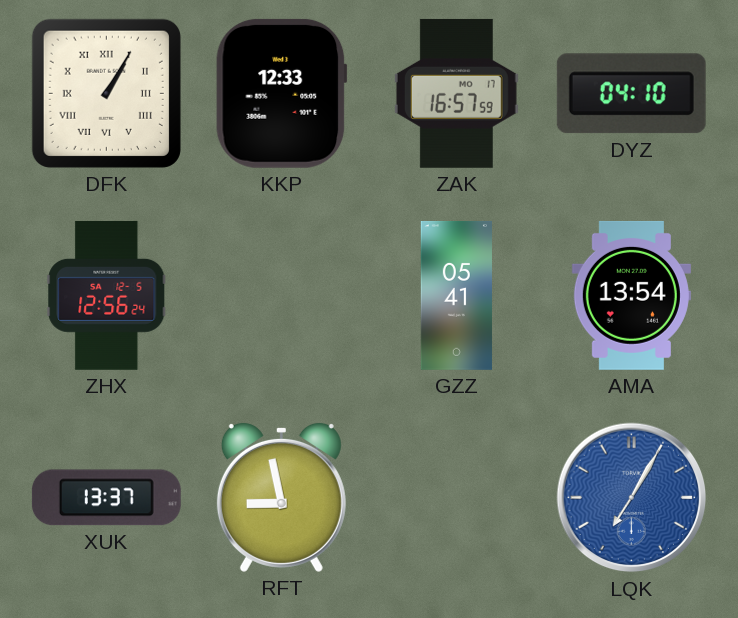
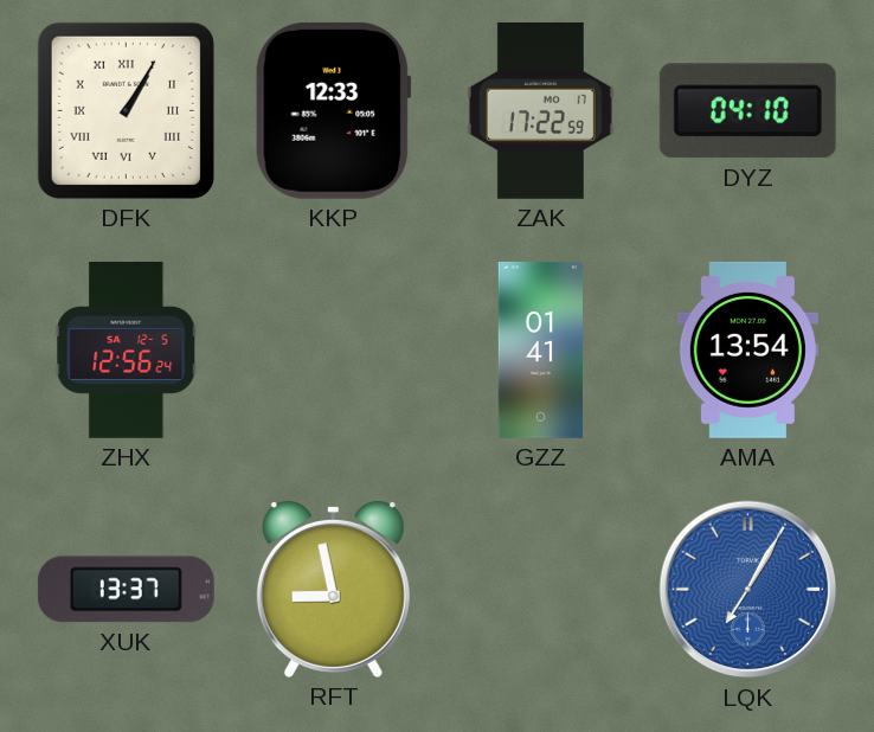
ZAK: 16:57 -> 17:22
GZZ: 05:41 -> 01:41
